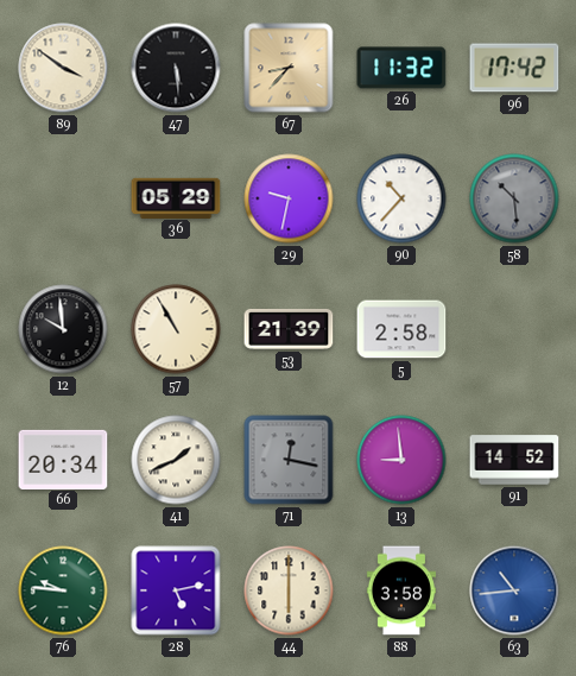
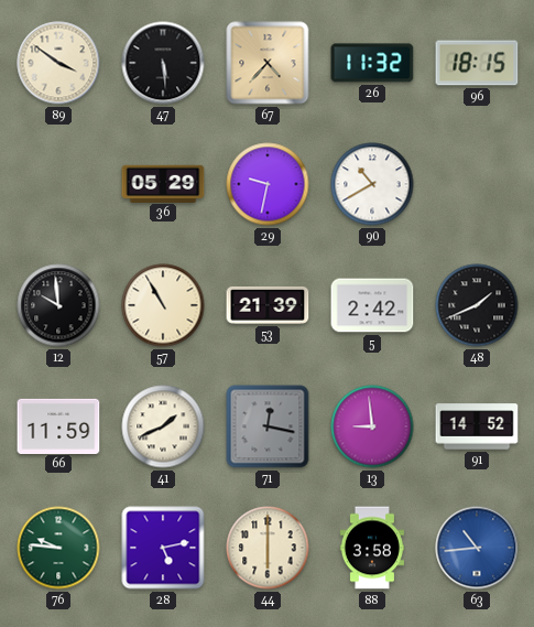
67: 8:37 -> 4:37
96: 17:42 -> 18:15
90: 10:37 -> 10:40
58: 10:29 -> none
5: 2:58 -> 2:42
48: none -> 1:41
66: 20:34 -> 11:59
